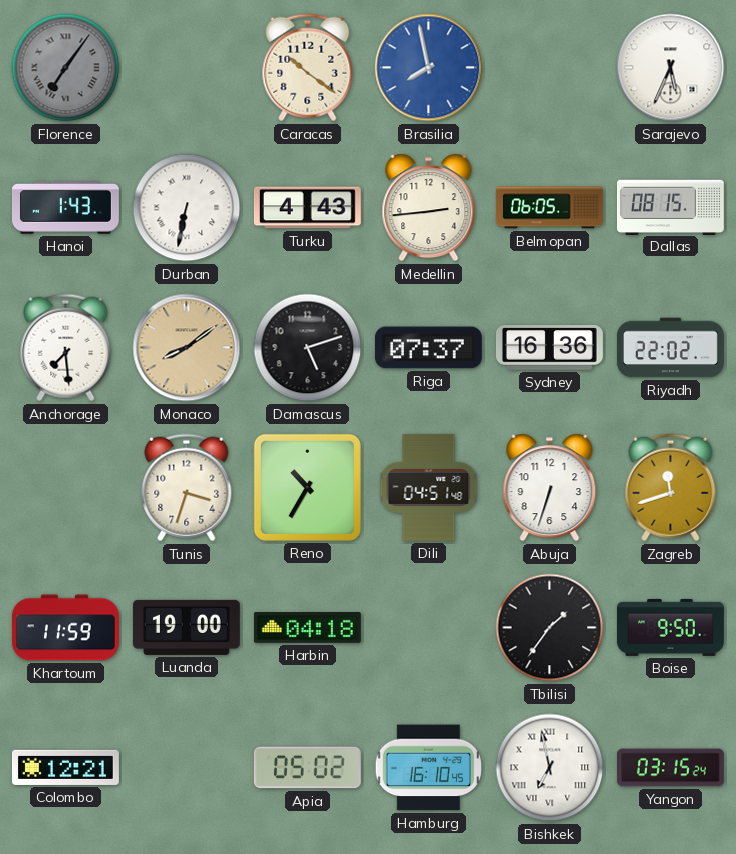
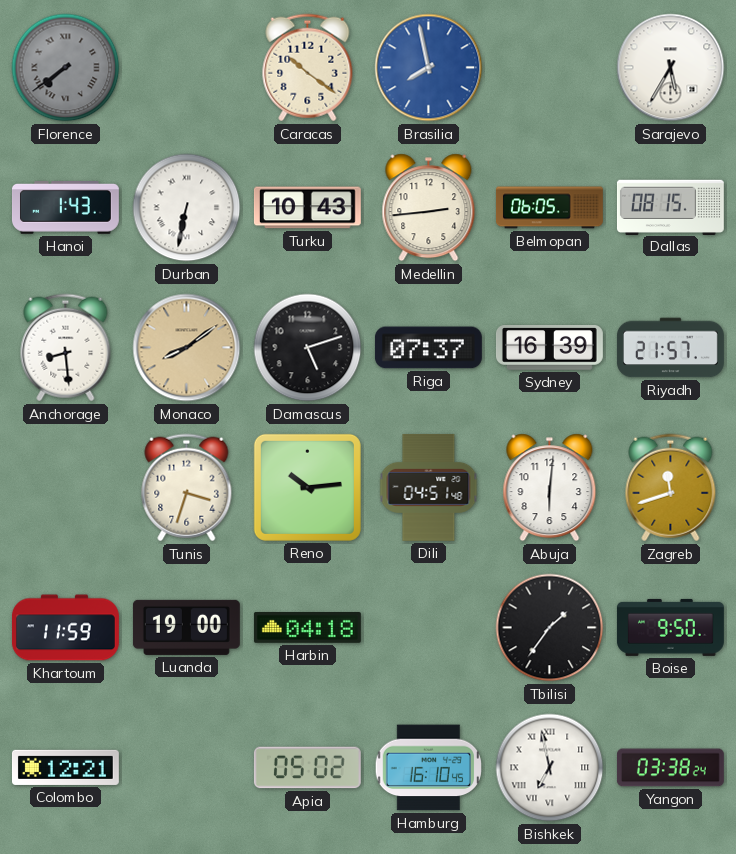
Florence: 7:06 -> 7:39
Sarajevo: 5:34 -> 5:35
Turku: 4:43 -> 10:43
Anchorage: 7:29 -> 8:29
Sydney: 16:36 -> 16:39
Riyadh: 22:02 -> 21:57
Reno: 10:35 -> 10:14
Abuja: 6:33 -> 6:01
Yangon: 03:15 -> 03:38
